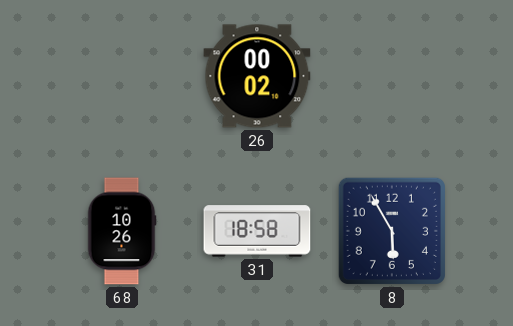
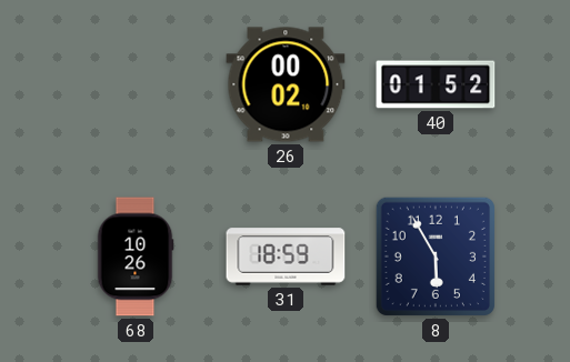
40: none -> 01:52
31: 18:58 -> 18:59
